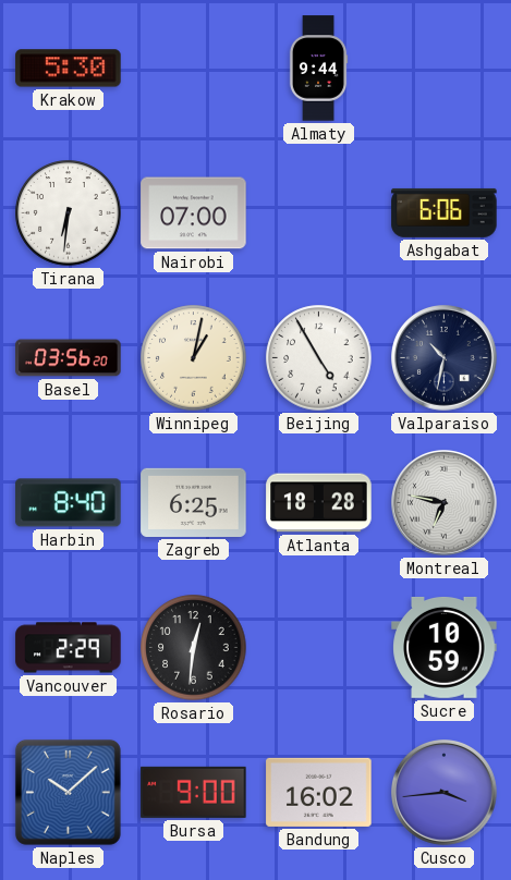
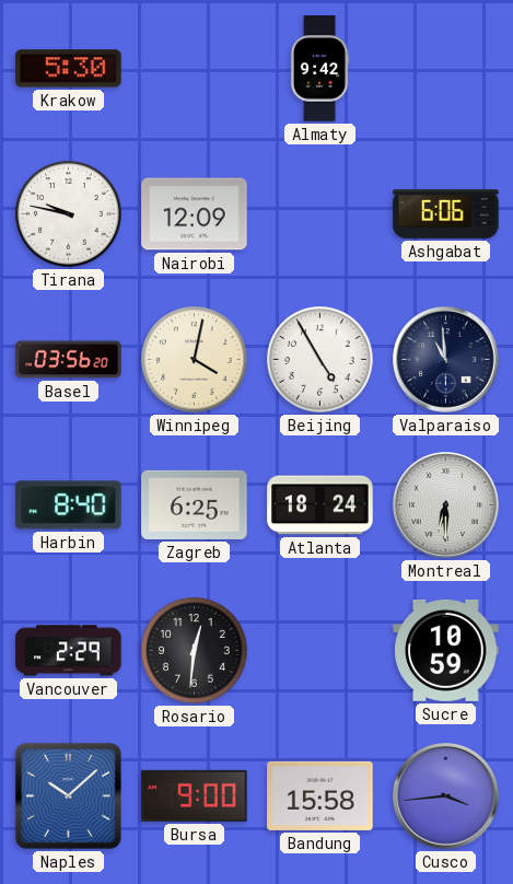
Almaty: 9:44 -> 9:42
Tirana: 6:31 -> 9:47
Nairobi: 07:00 -> 12:09
Winnipeg: 1:02 -> 4:02
Valparaiso: 10:32 -> 10:59
Atlanta: 18:28 -> 18:24
Montreal: 6:47 -> 6:30
Bandung: 16:02 -> 15:58
